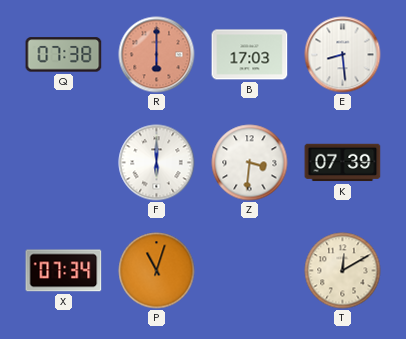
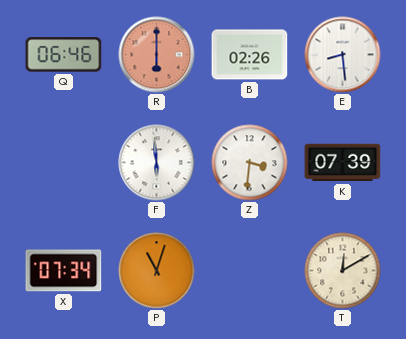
Q: 07:38 -> 06:46
B: 17:03 -> 02:26
F: 6:00 -> 5:59
